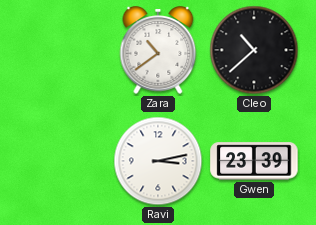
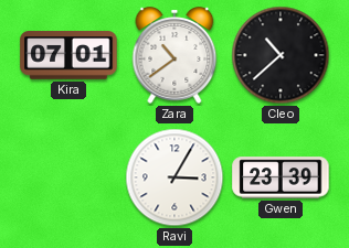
Kira: none -> 07:01
Ravi: 3:13 -> 3:05
